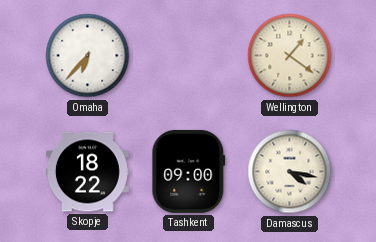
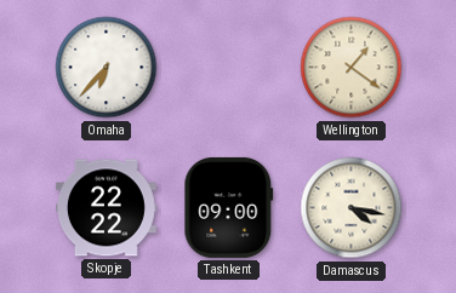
Skopje: 18:22 -> 22:22
